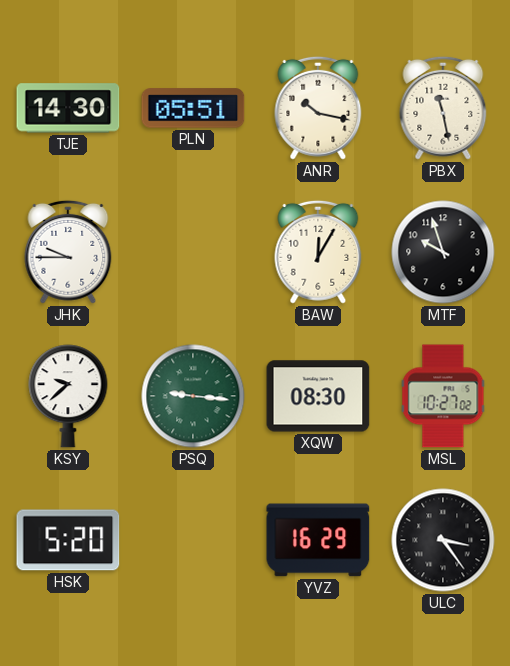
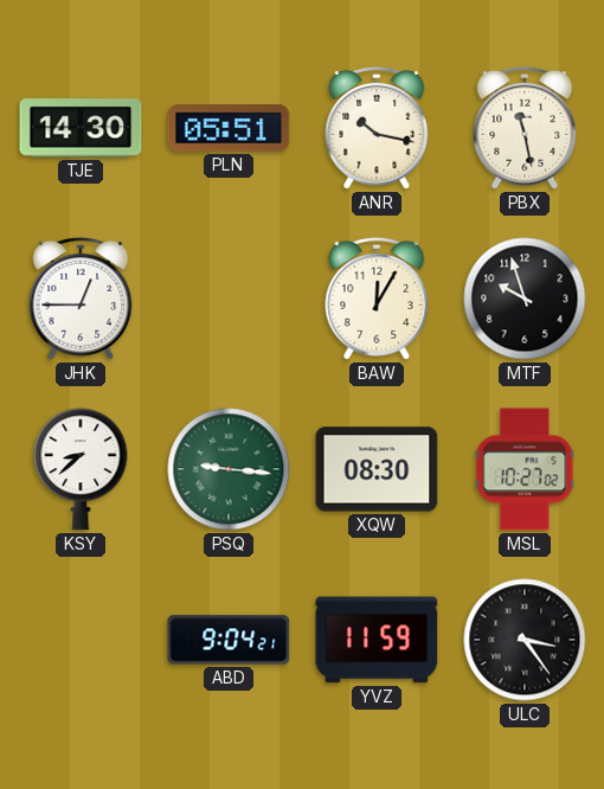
JHK: 9:45 -> 12:45
KSY: 9:38 -> 8:38
HSK: 5:20 -> none
ABD: none -> 9:04
YVZ: 16:29 -> 11:59
